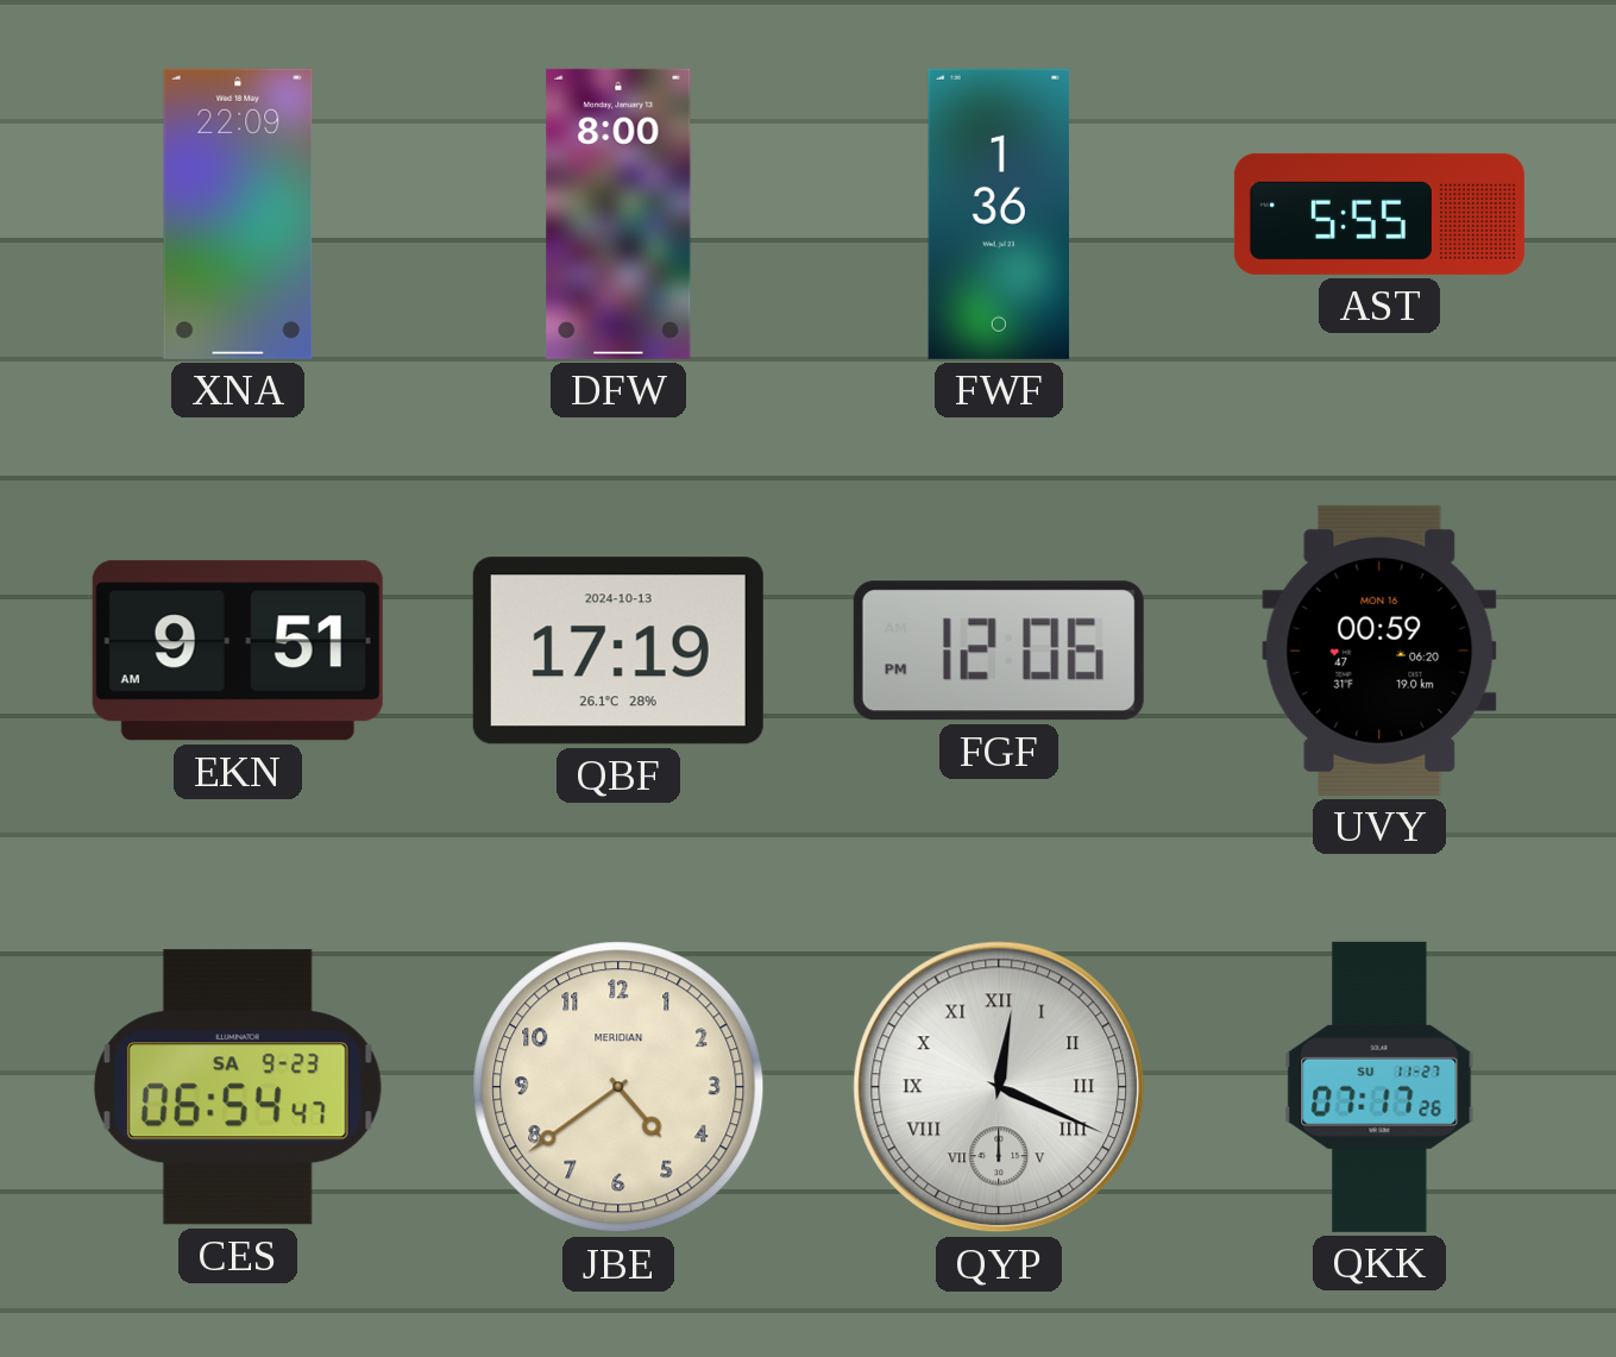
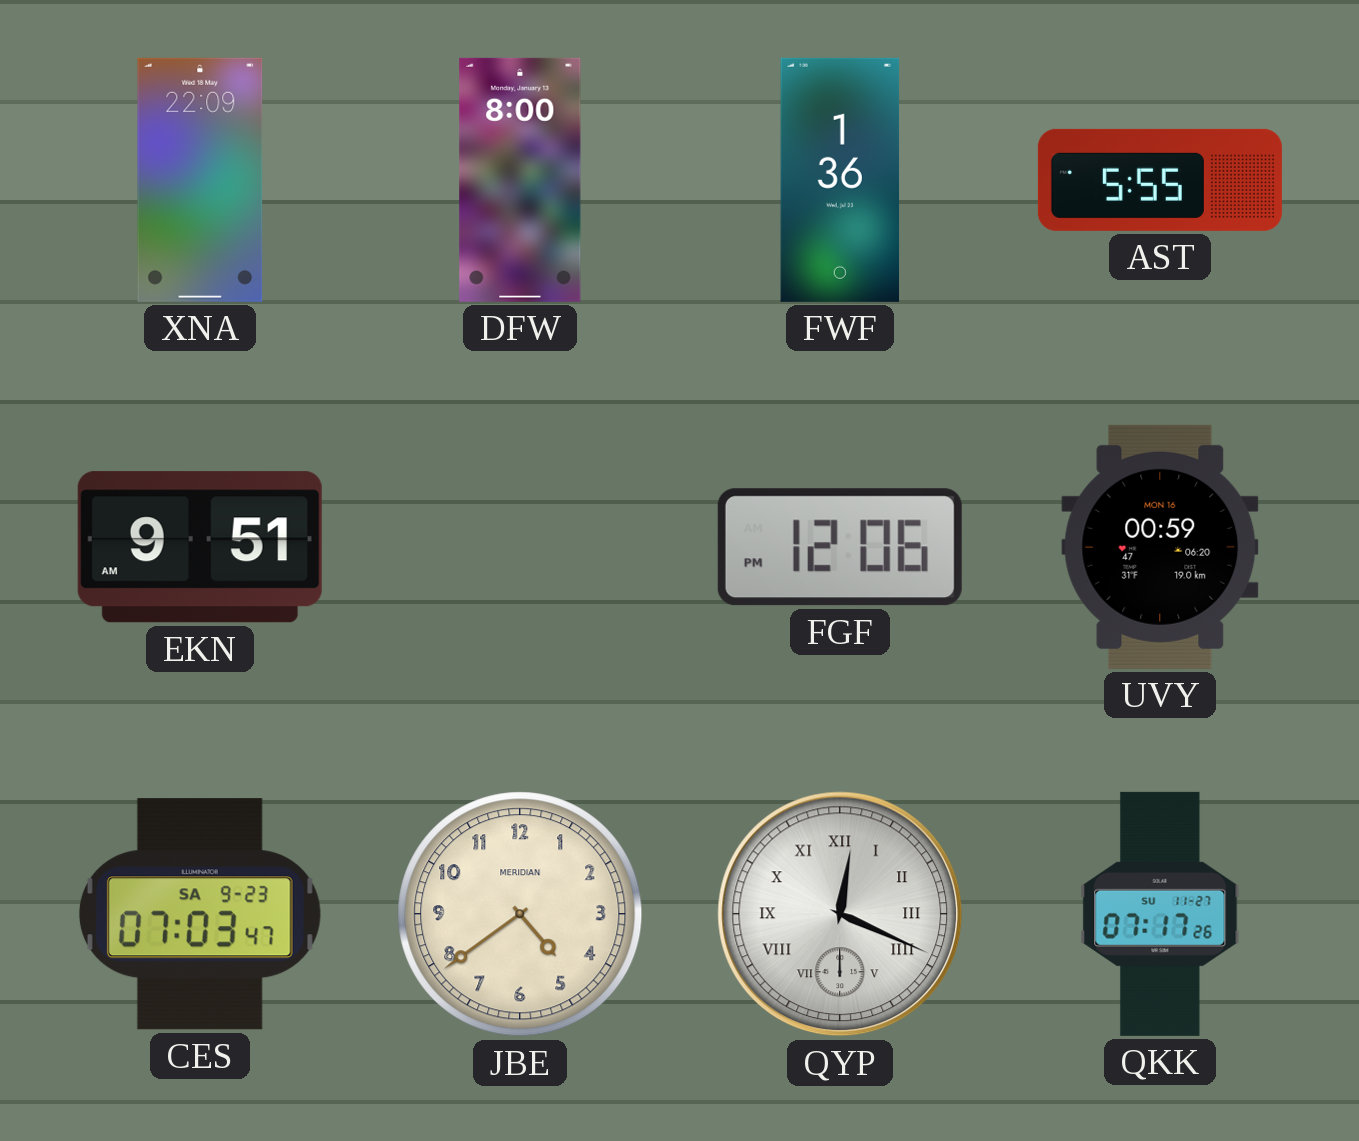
QBF: 17:19 -> none
CES: 06:54 -> 07:03
